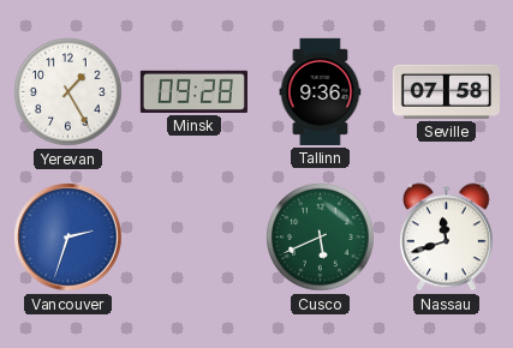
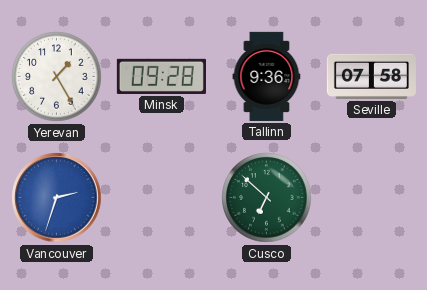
Cusco: 5:41 -> 6:52
Nassau: 11:42 -> none
